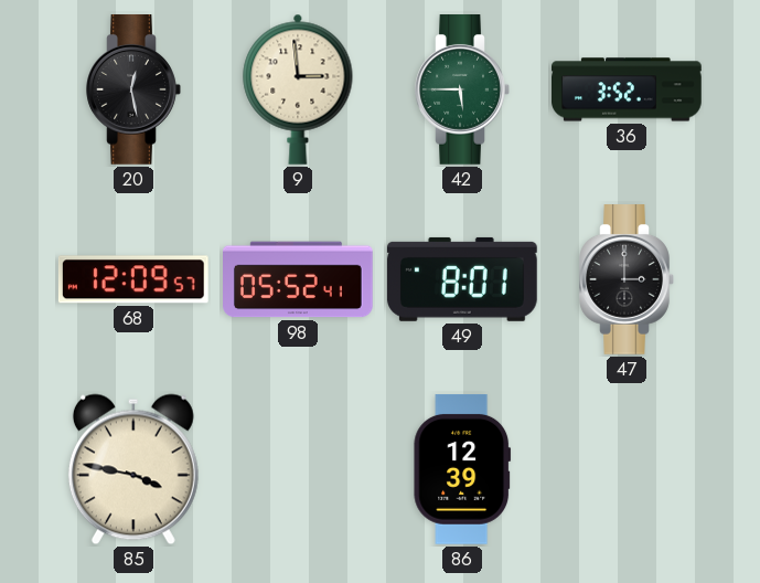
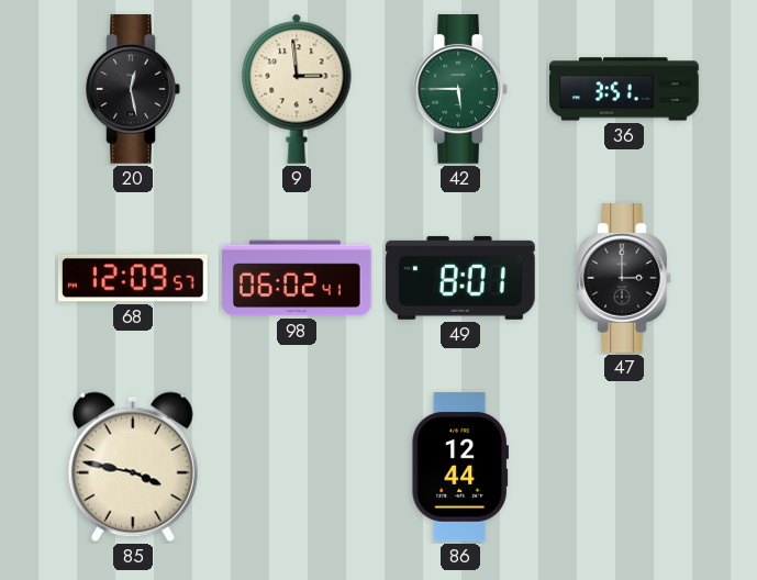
36: 3:52 -> 3:51
98: 05:52 -> 06:02
86: 12:39 -> 12:44
